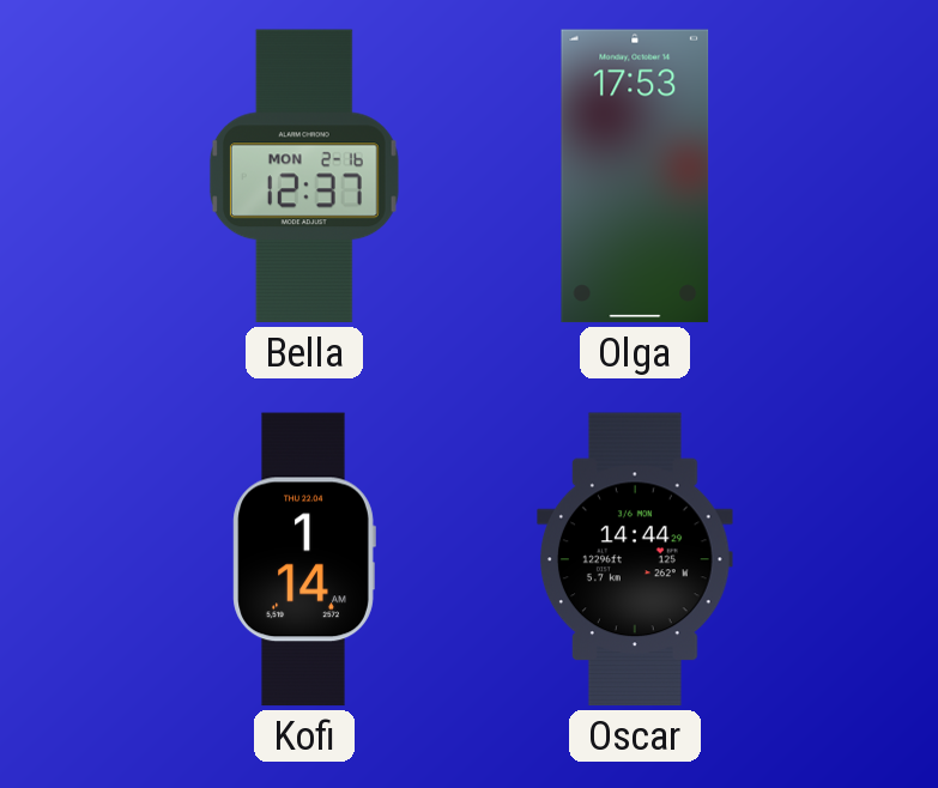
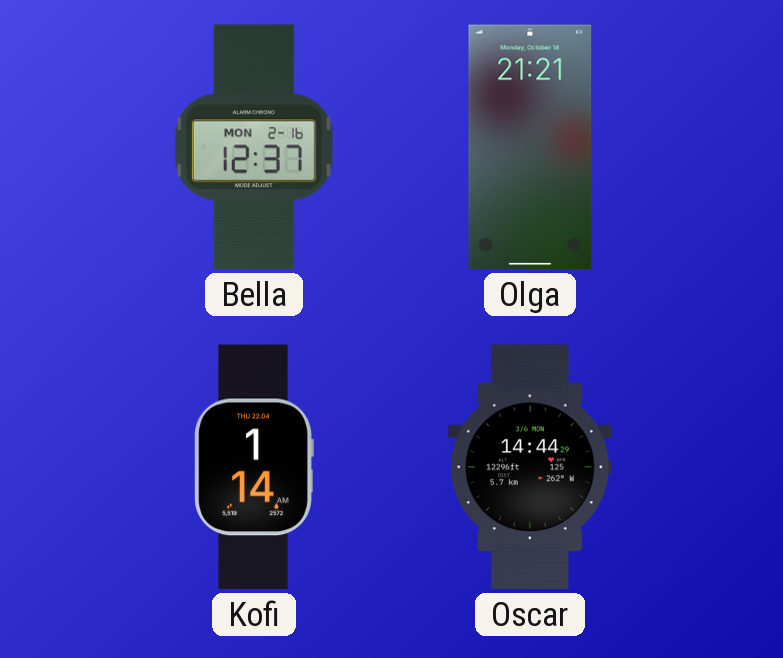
Olga: 17:53 -> 21:21
